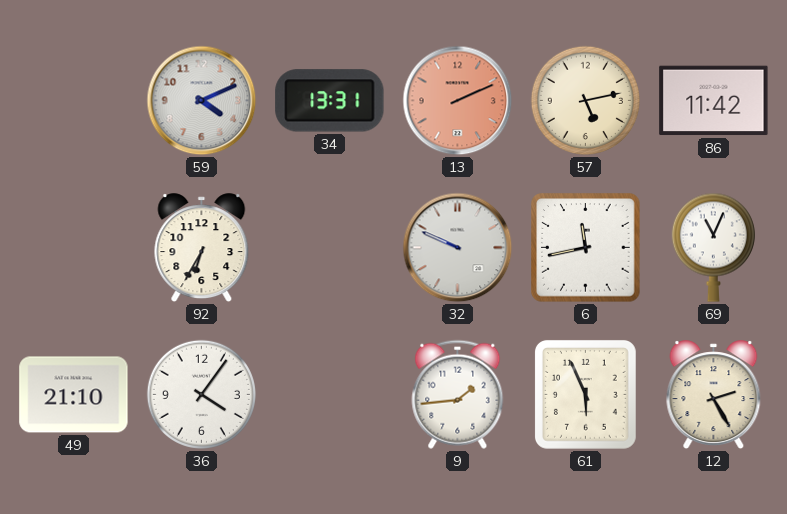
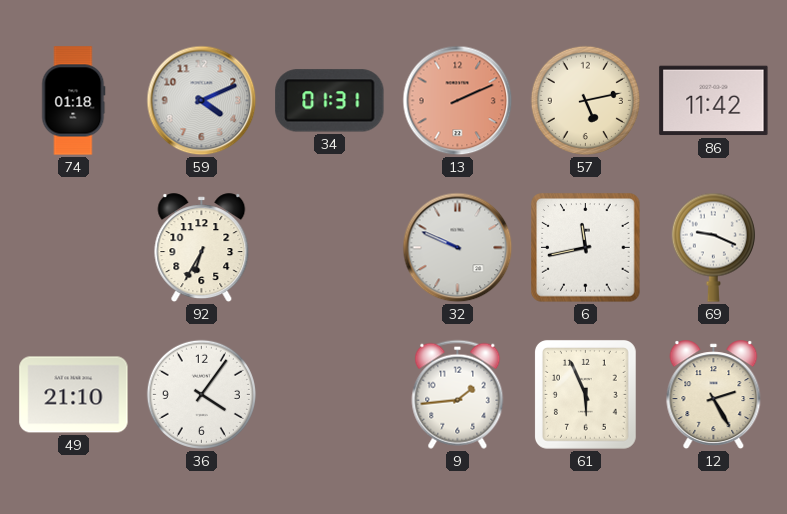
74: none -> 01:18
34: 13:31 -> 01:31
69: 11:04 -> 9:19
